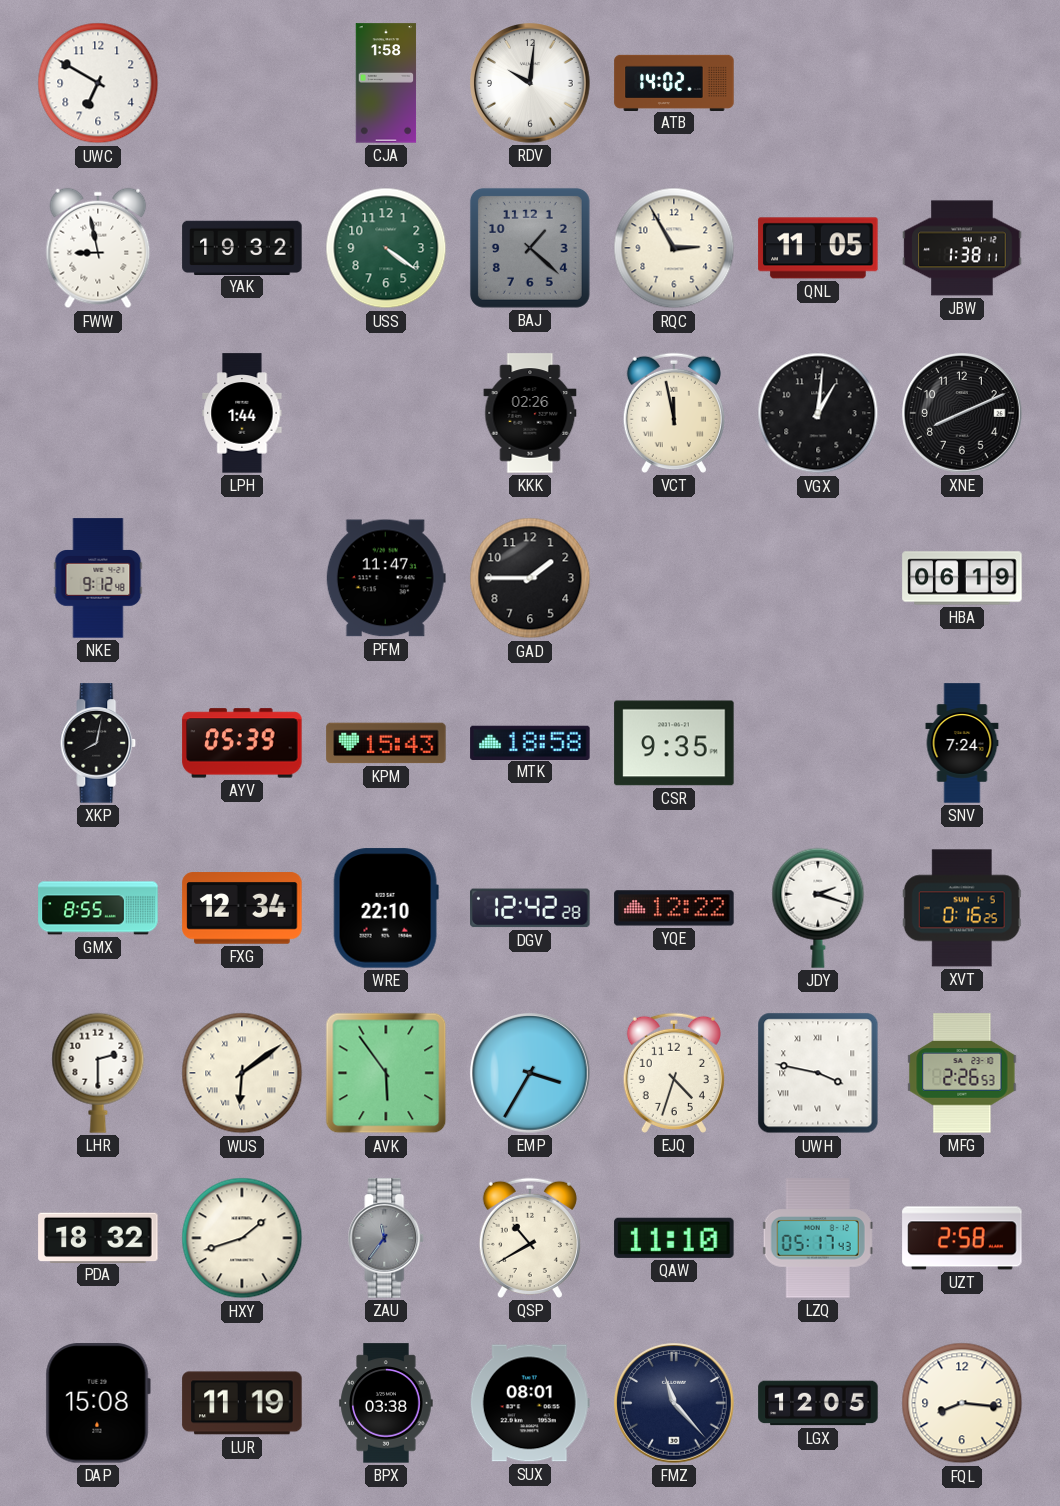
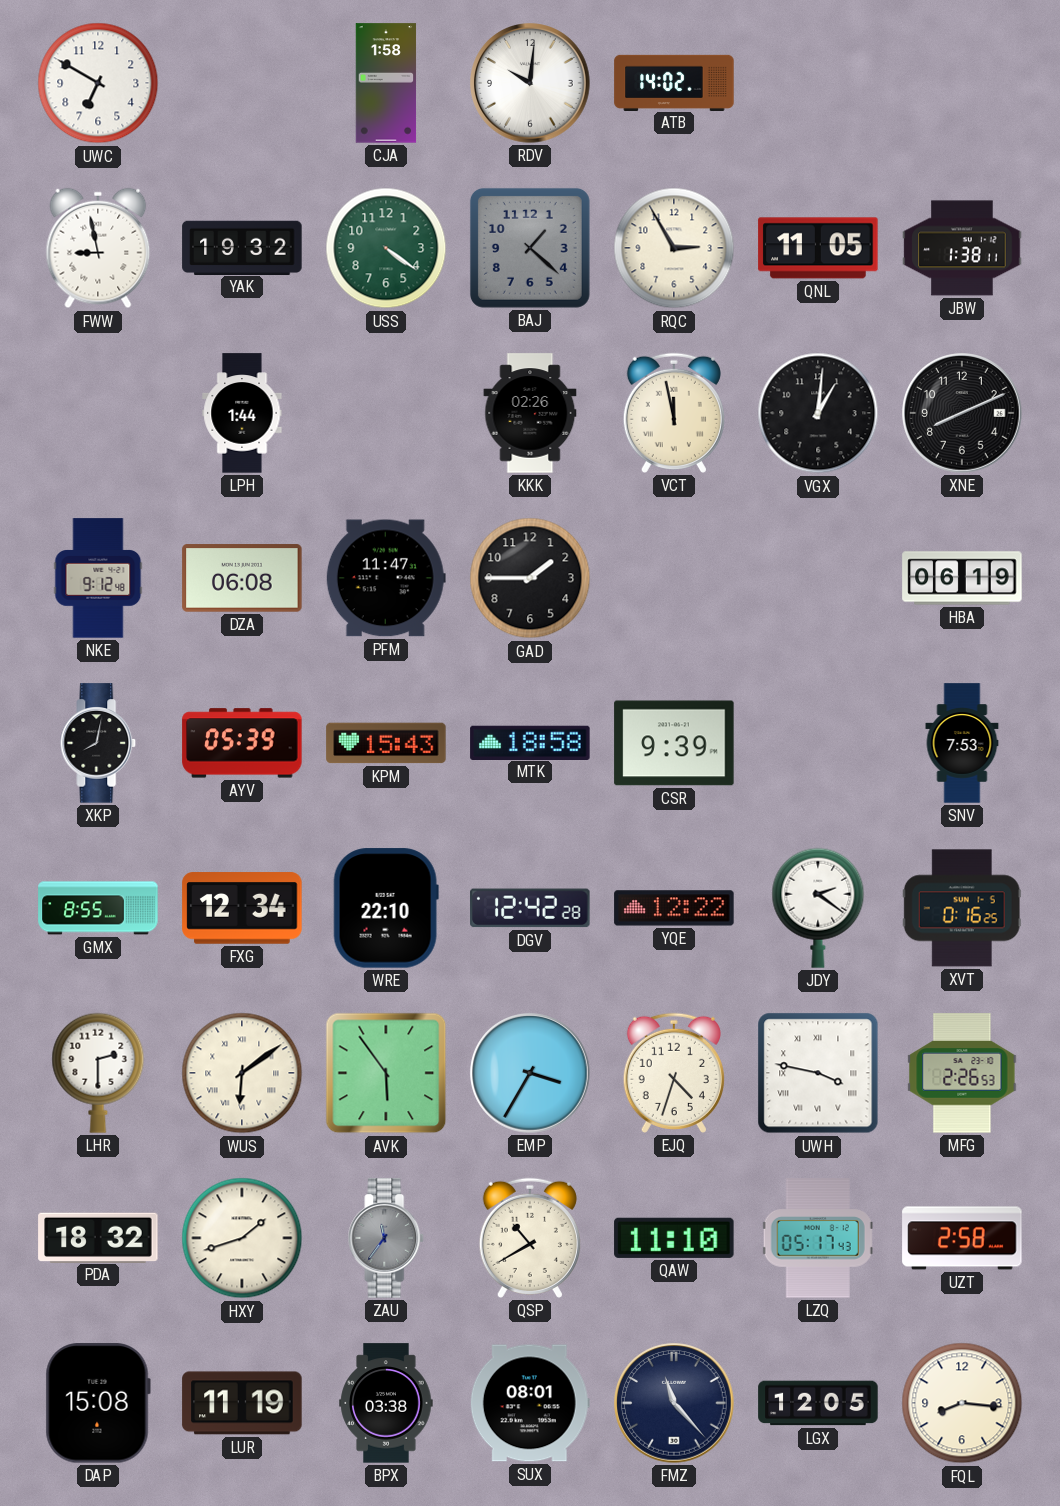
DZA: none -> 06:08
CSR: 9:35 -> 9:39
SNV: 7:24 -> 7:53
JDY: 2:18 -> 2:21
